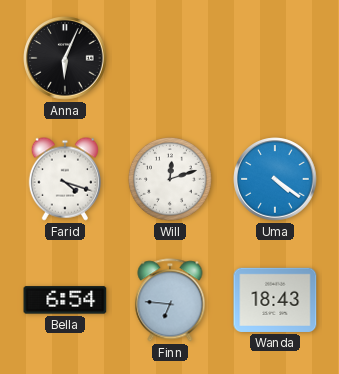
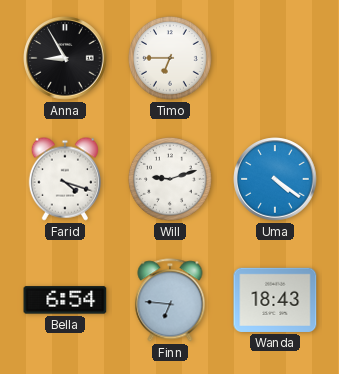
Anna: 6:04 -> 8:55
Timo: none -> 6:45
Will: 12:12 -> 9:12
